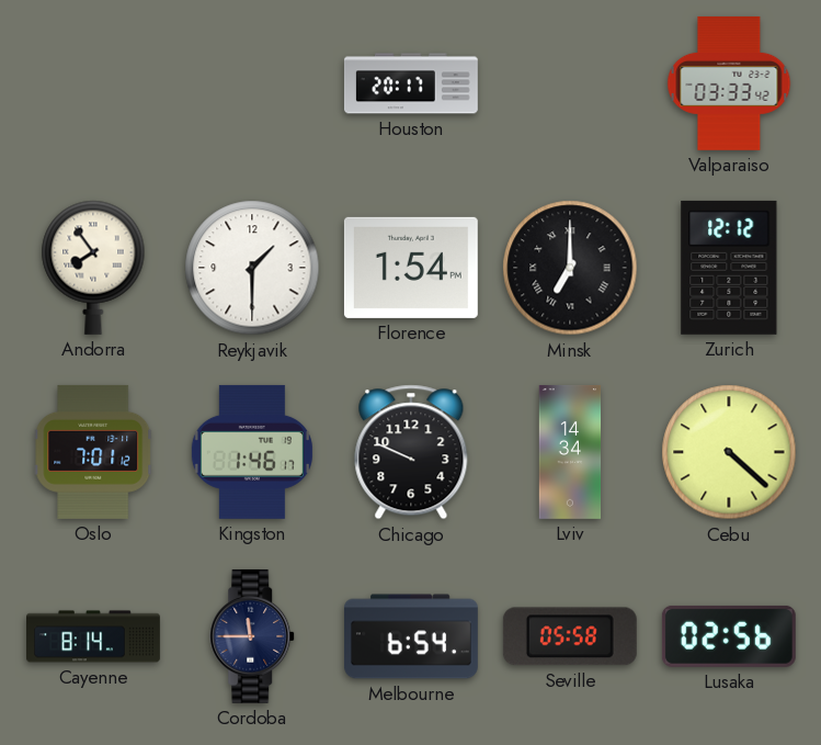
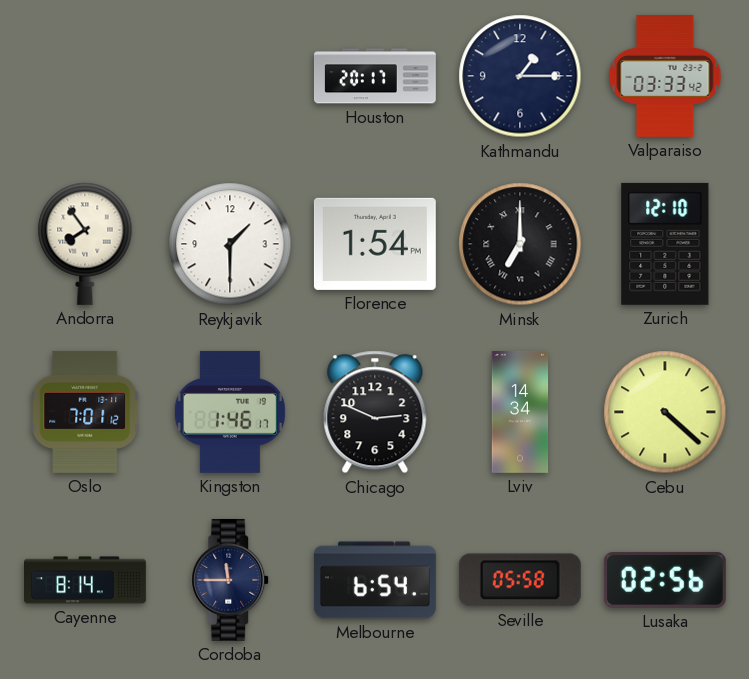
Kathmandu: none -> 1:15
Zurich: 12:12 -> 12:10
Chicago: 9:49 -> 2:49
